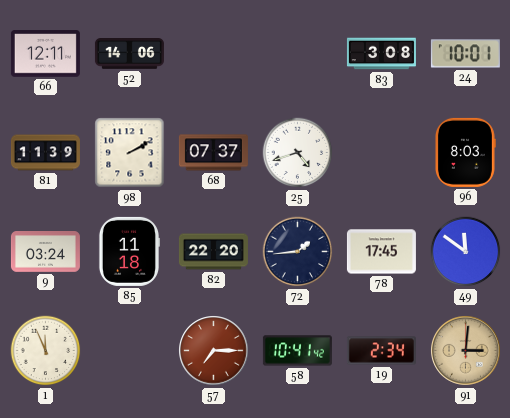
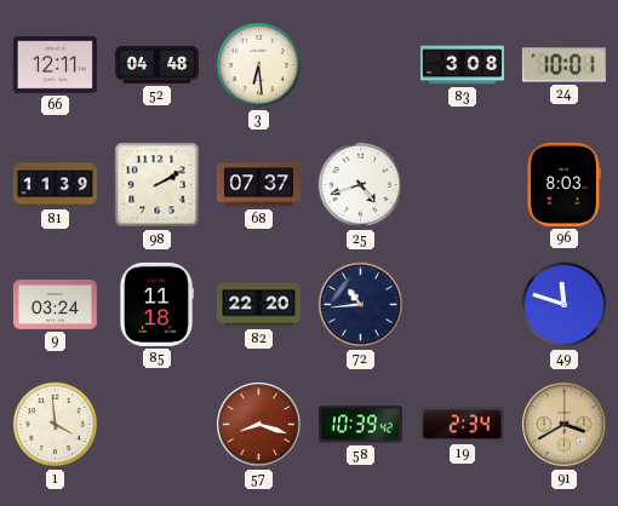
52: 14:06 -> 04:48
3: none -> 6:29
72: 1:44 -> 10:44
78: 17:45 -> none
49: 11:51 -> 11:48
1: 11:56 -> 3:59
57: 7:15 -> 8:18
58: 10:41 -> 10:39
91: 3:01 -> 3:40
